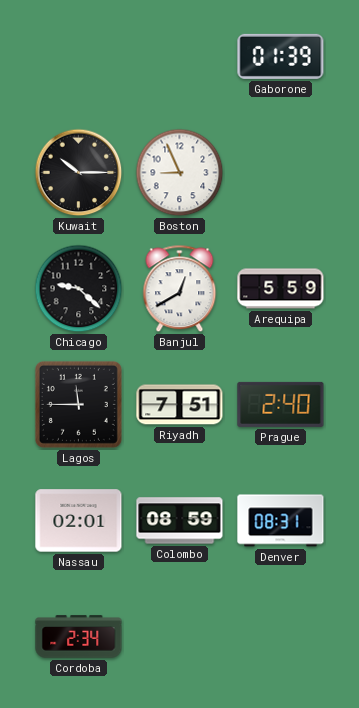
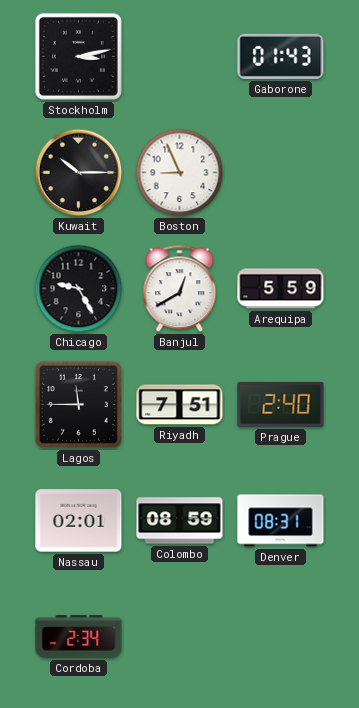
Stockholm: none -> 3:13
Gaborone: 01:39 -> 01:43
Chicago: 9:22 -> 9:25
